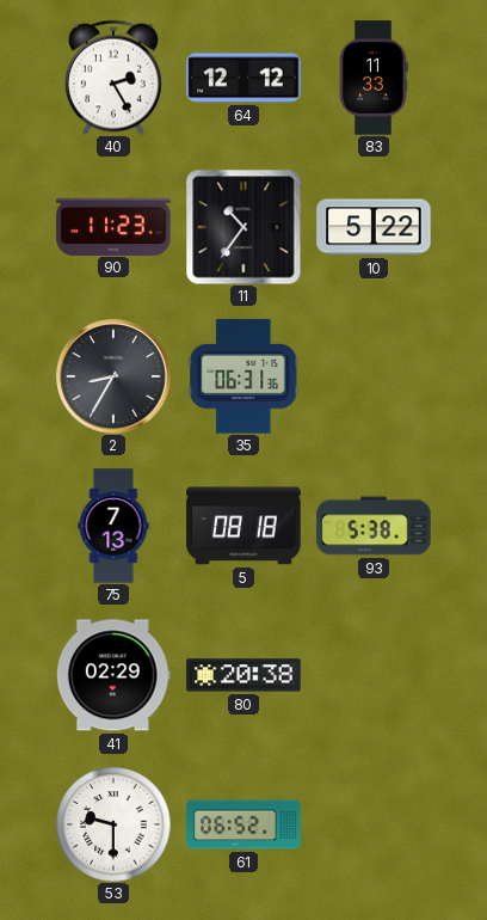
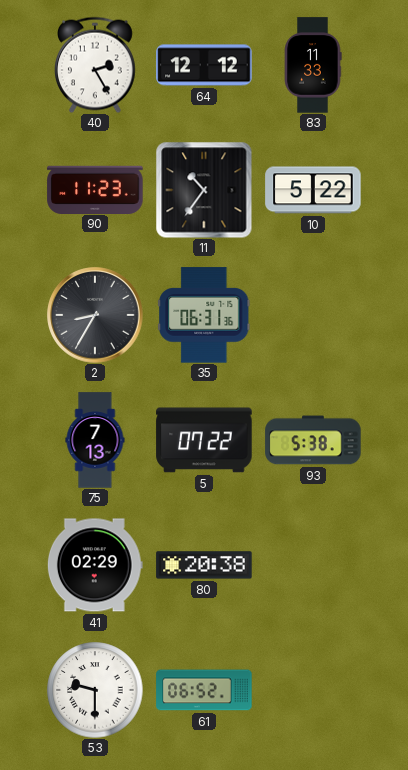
5: 08:18 -> 07:22
